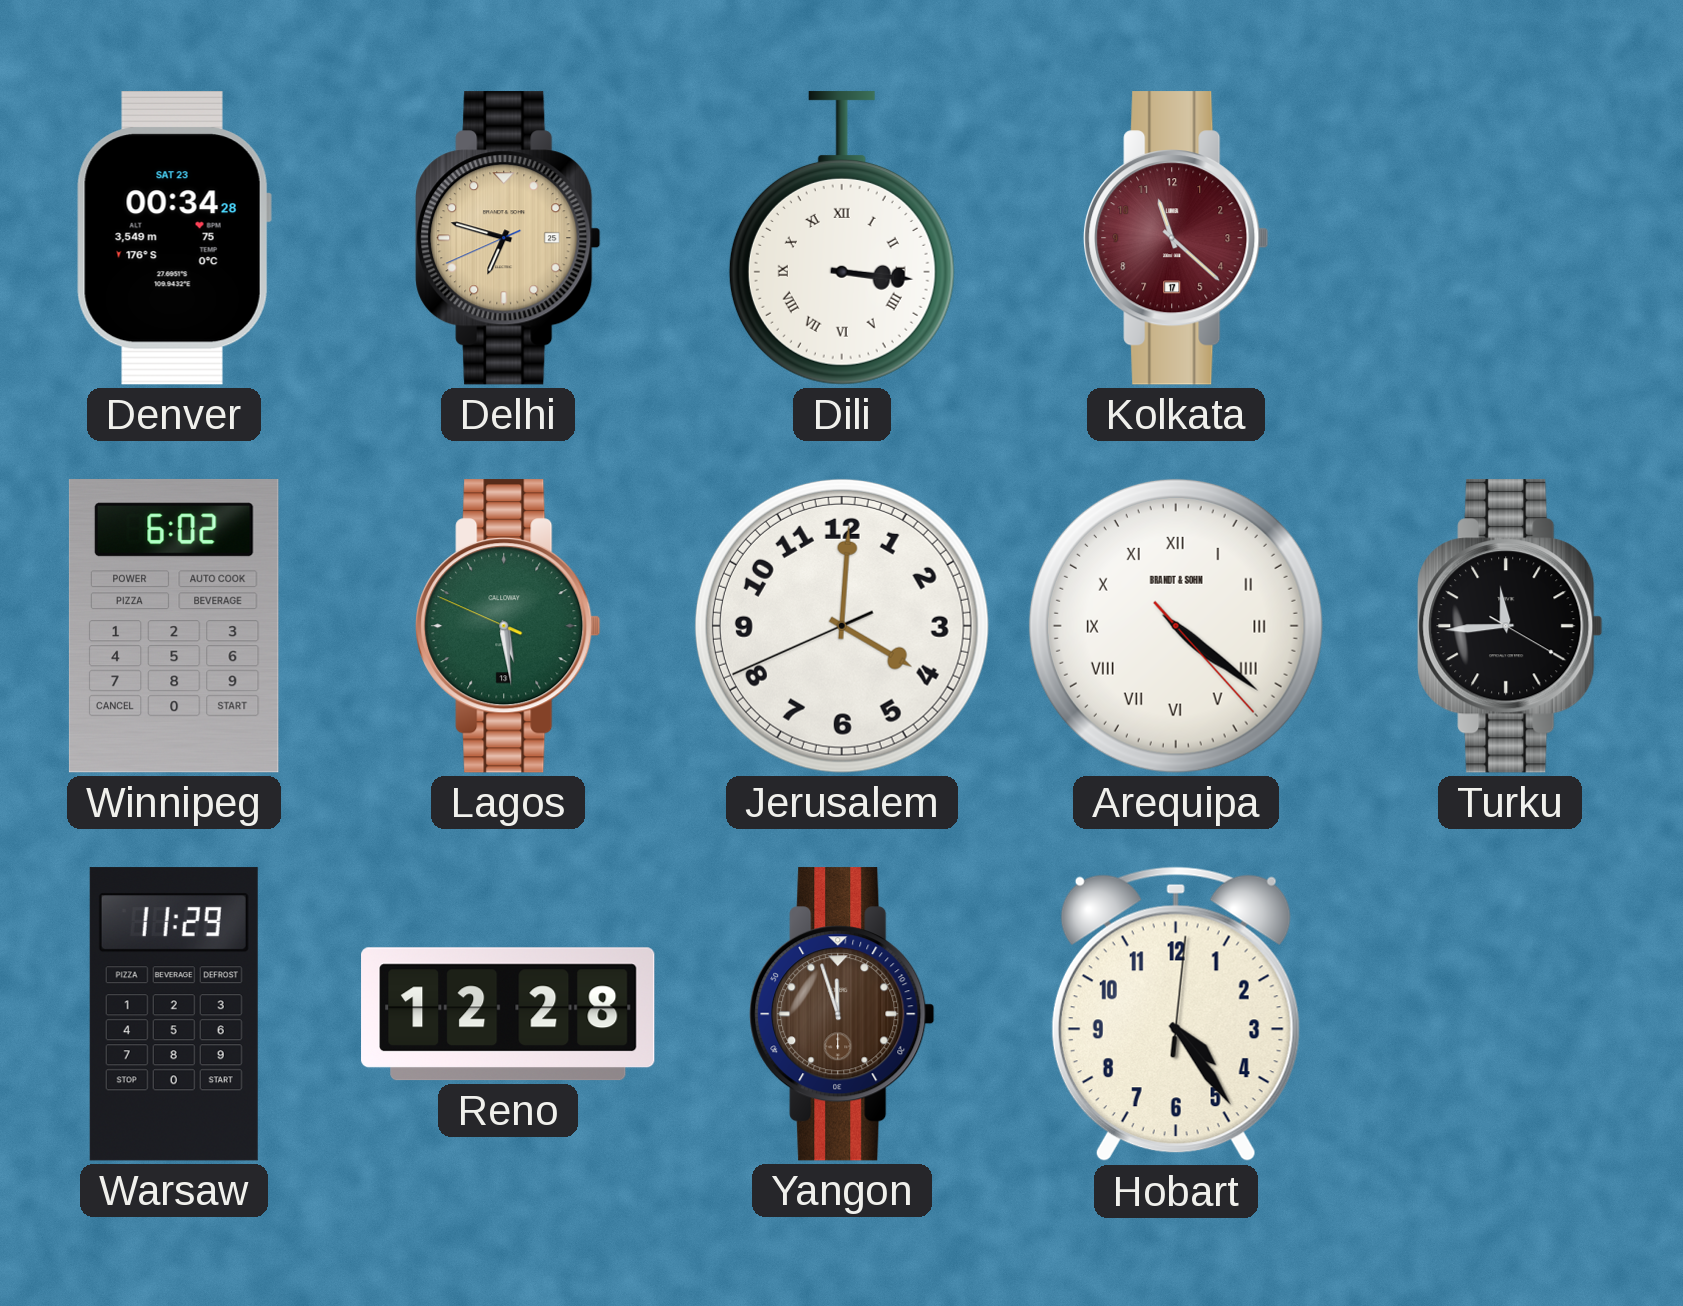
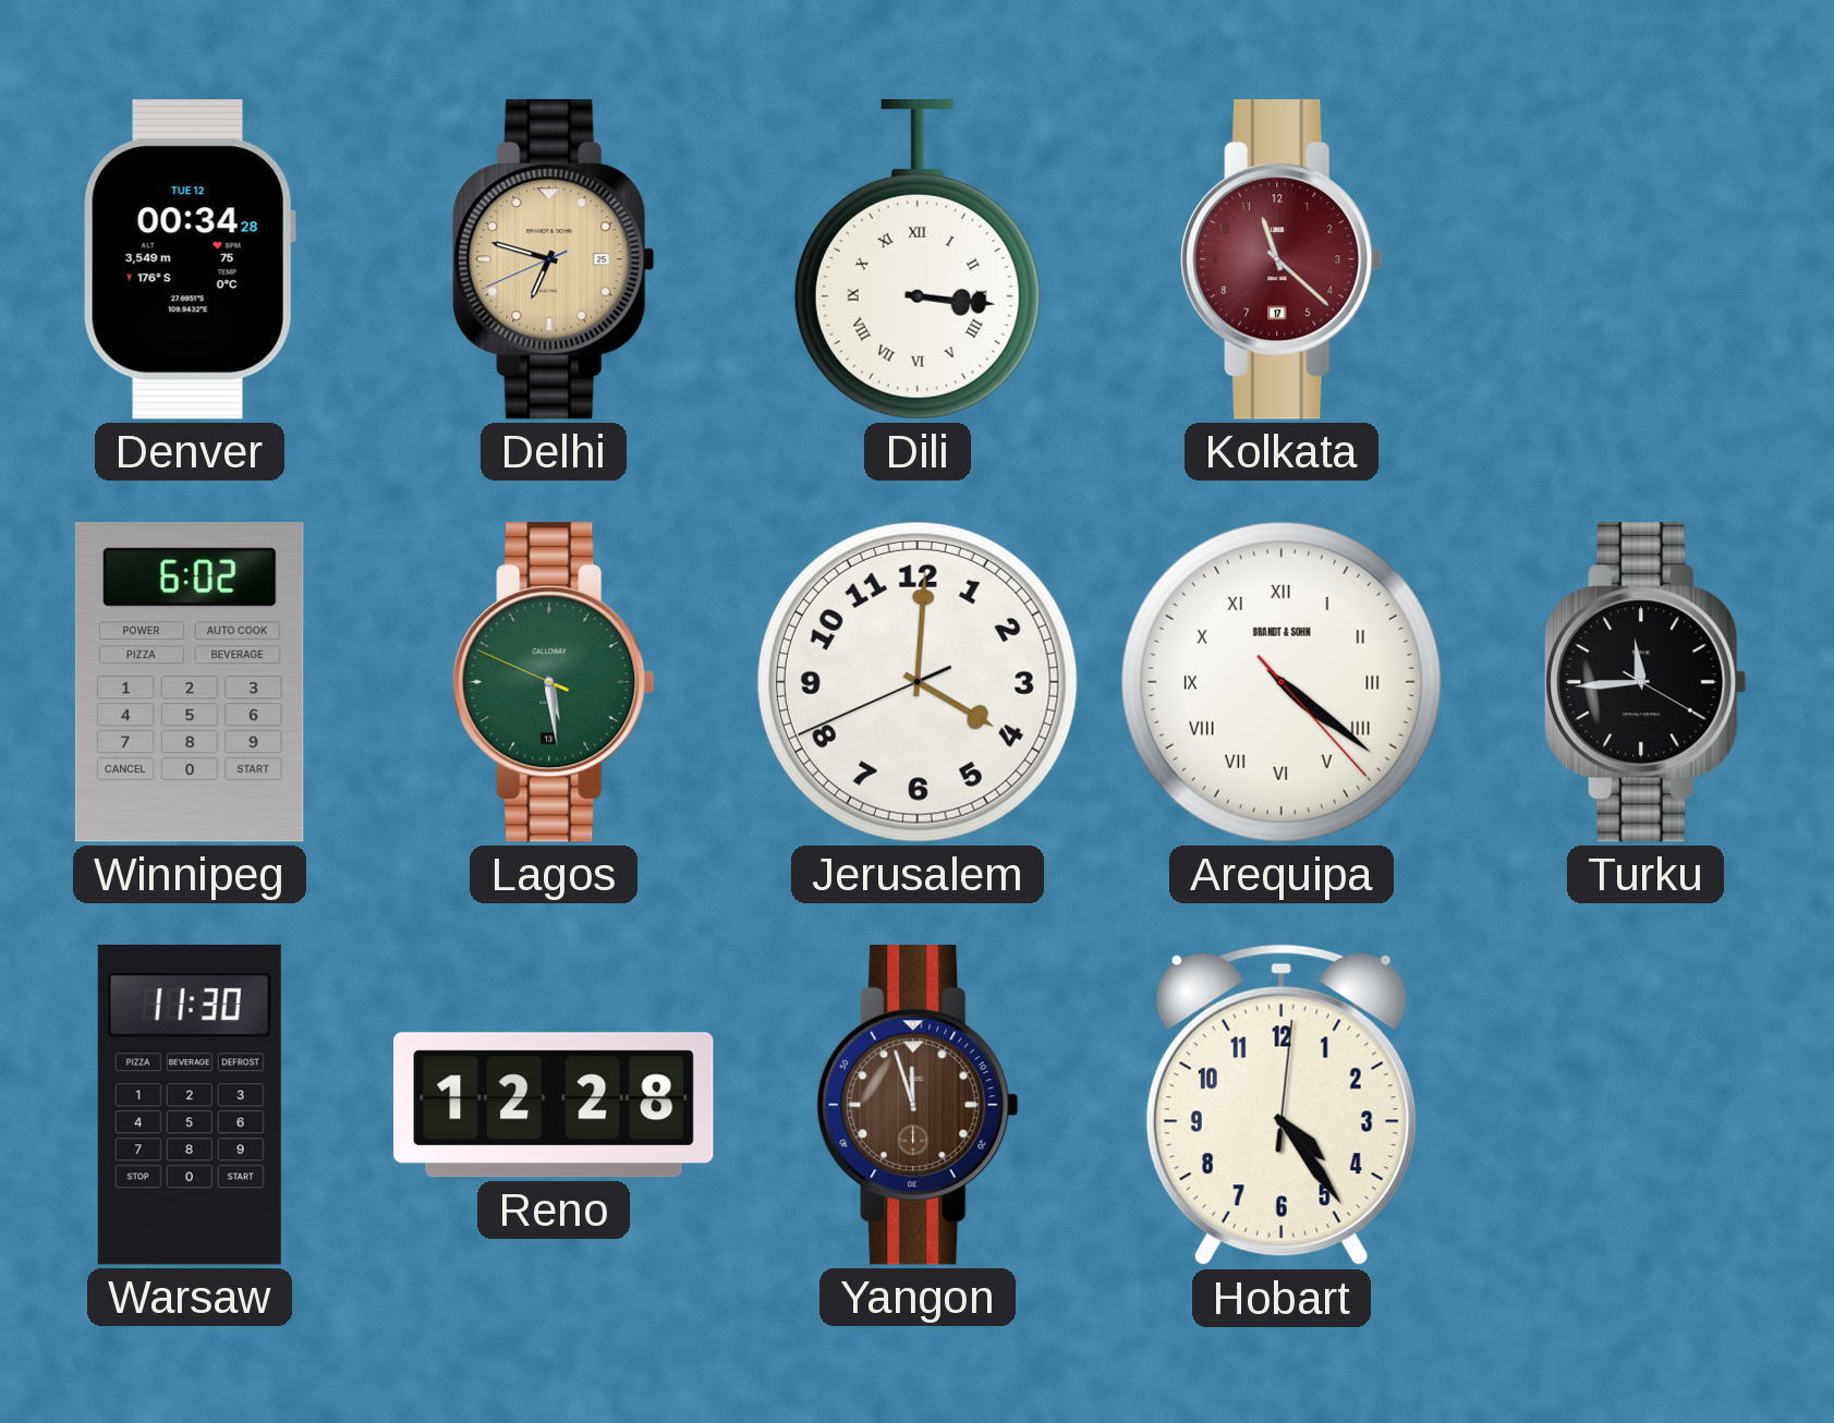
Denver date: SAT 23 -> TUE 12
Warsaw: 11:29 -> 11:30
